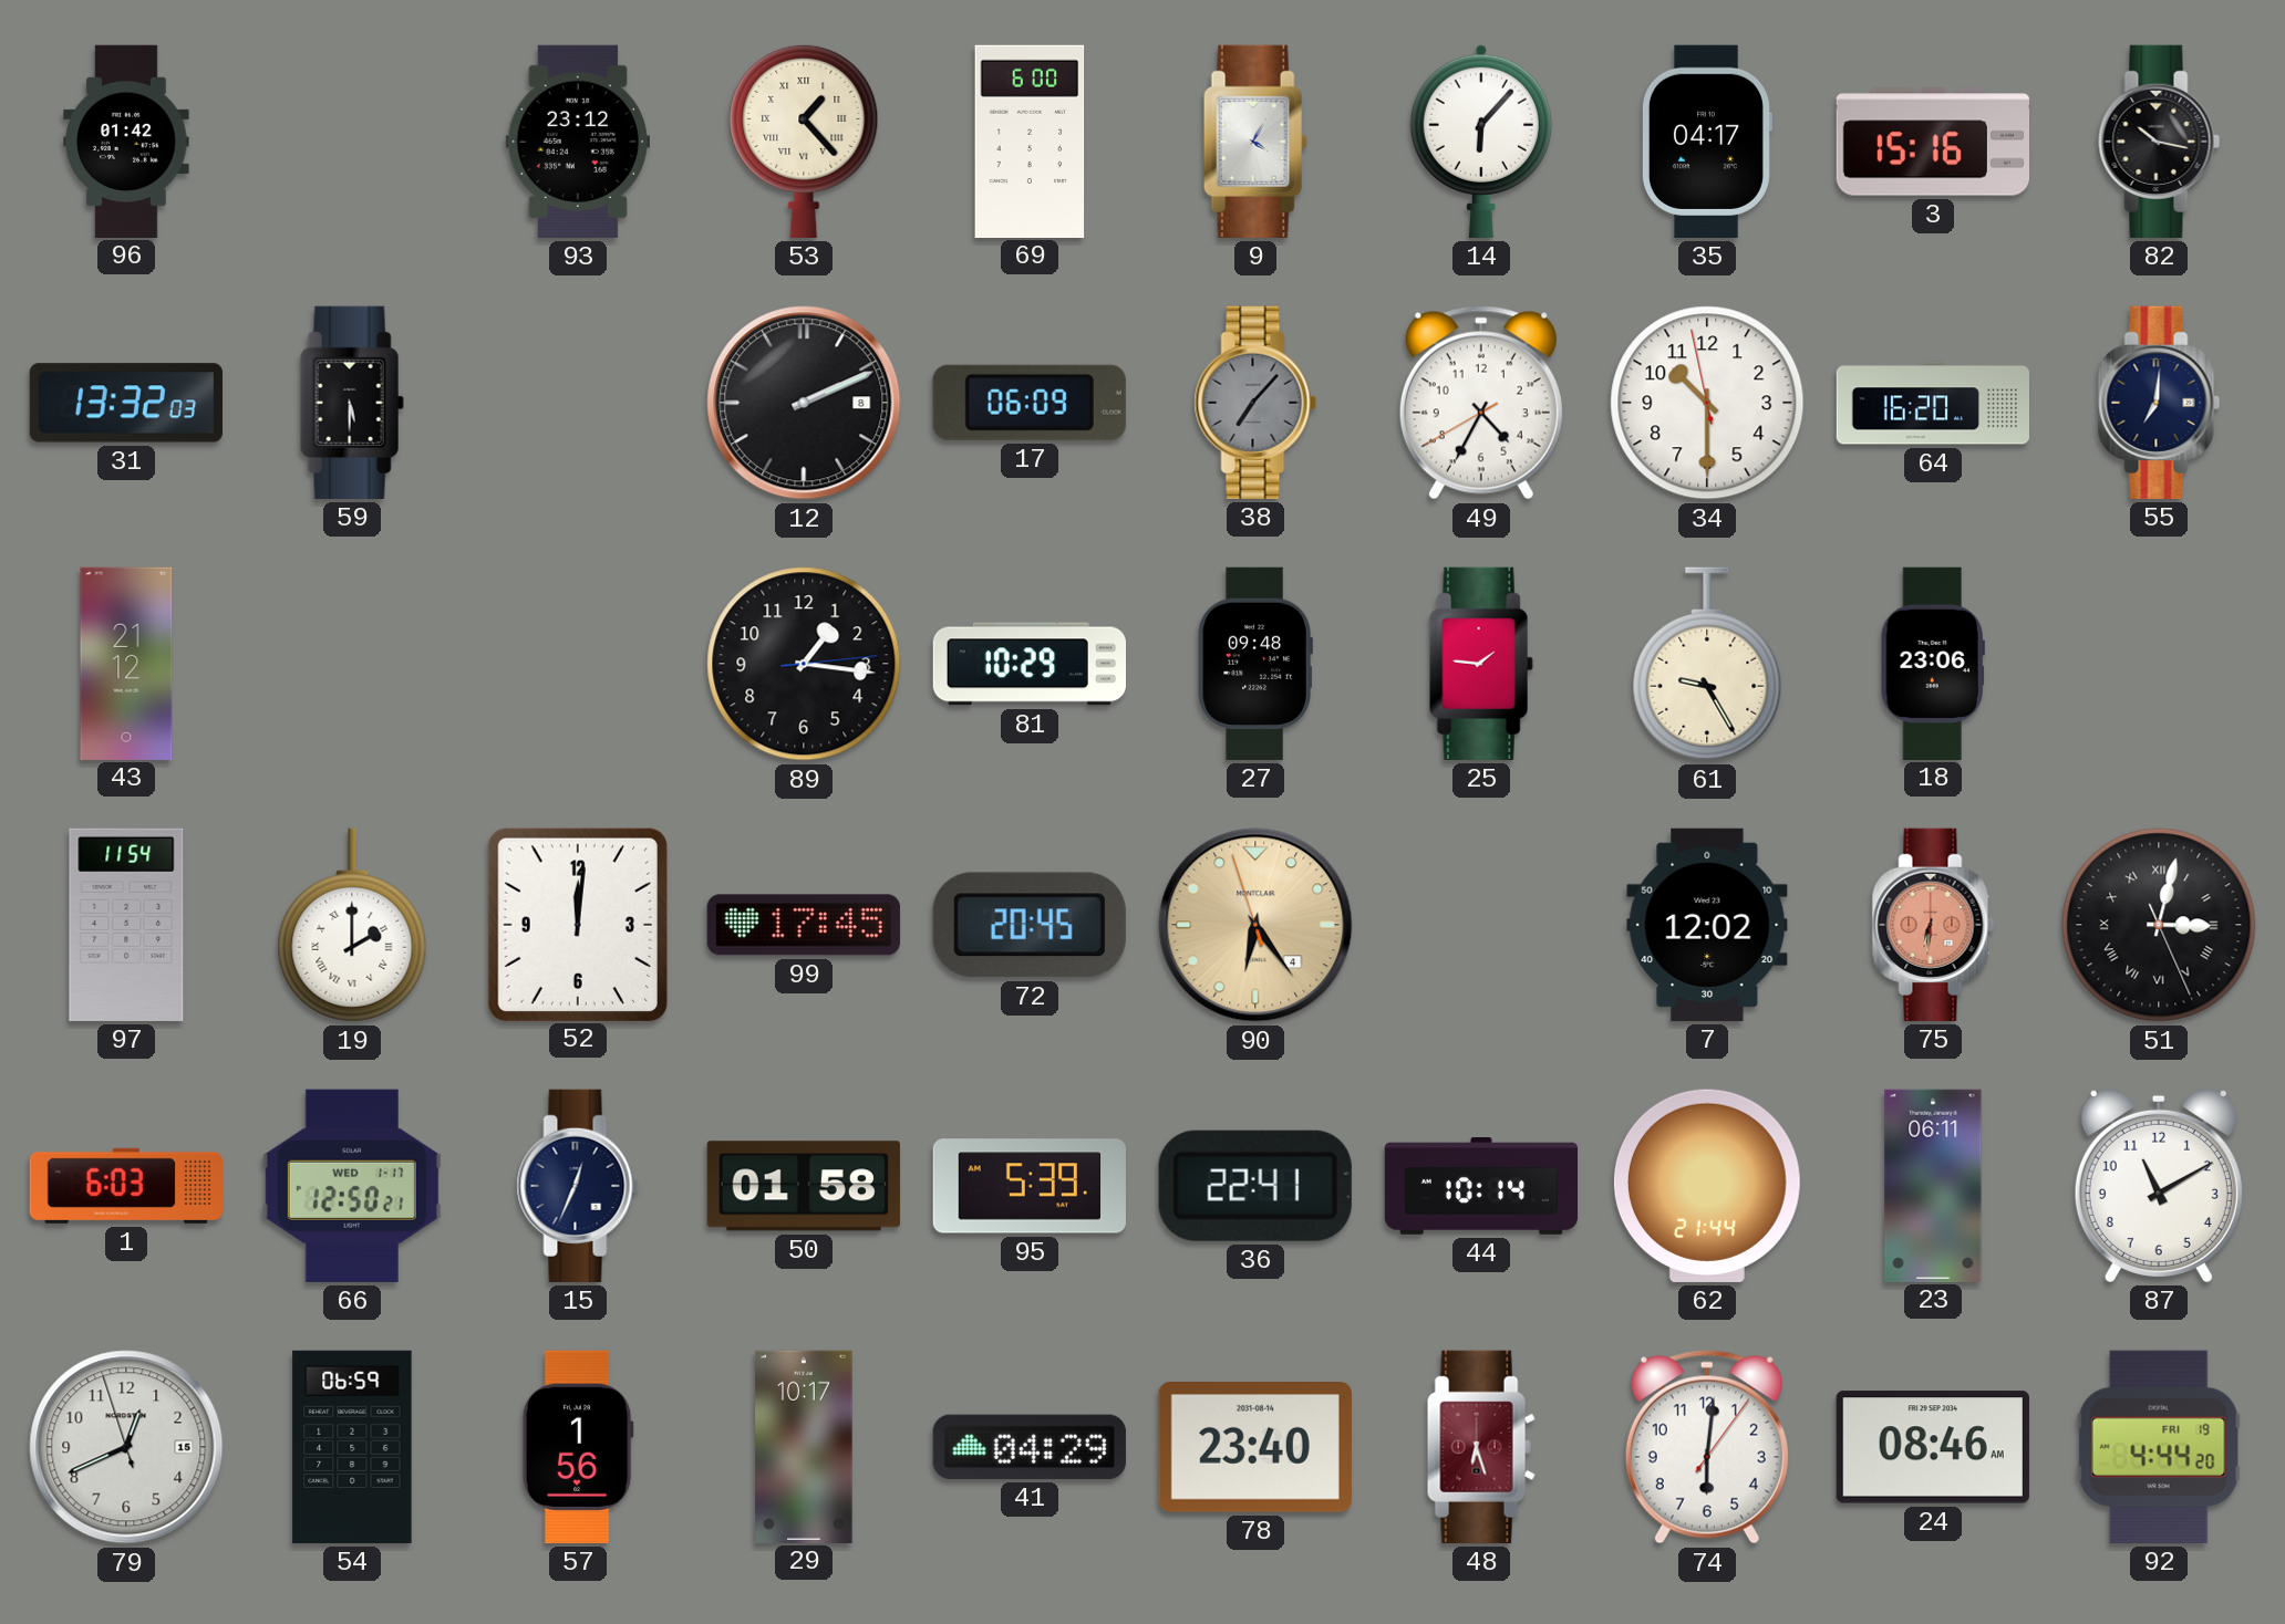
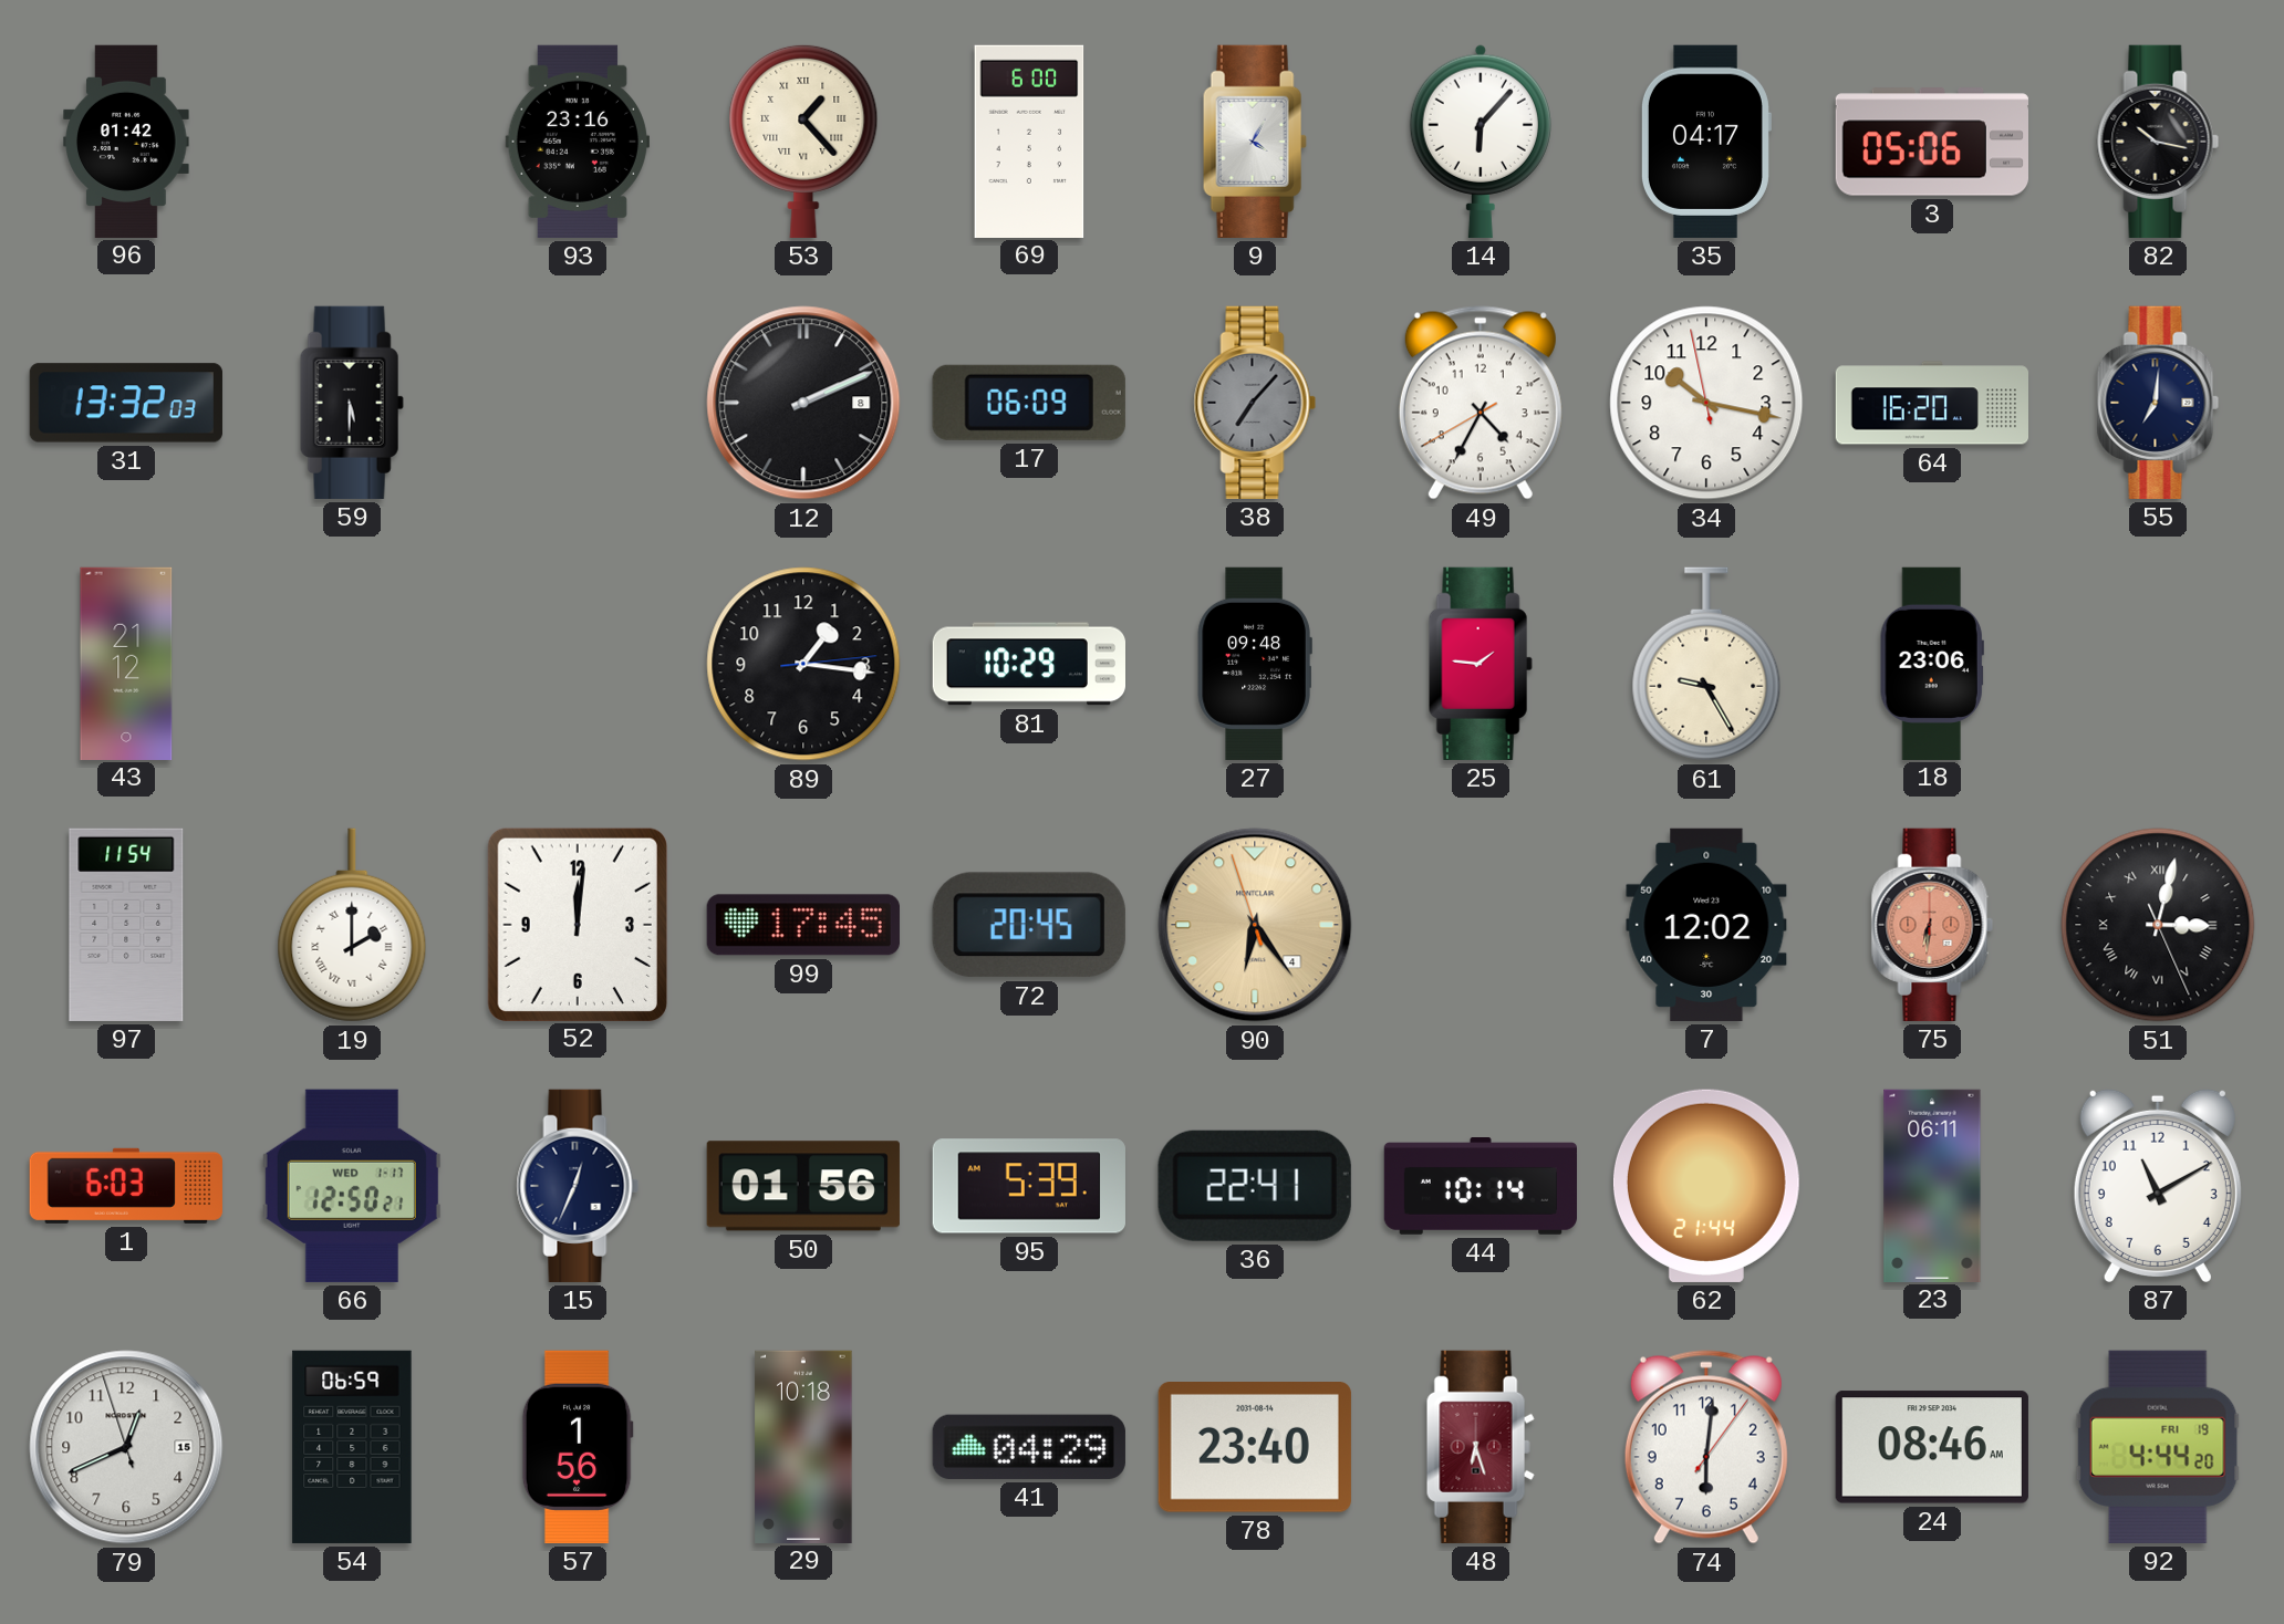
93: 23:12 -> 23:16
3: 15:16 -> 05:06
34: 10:29 -> 10:16
50: 01:58 -> 01:56
29: 10:17 -> 10:18
